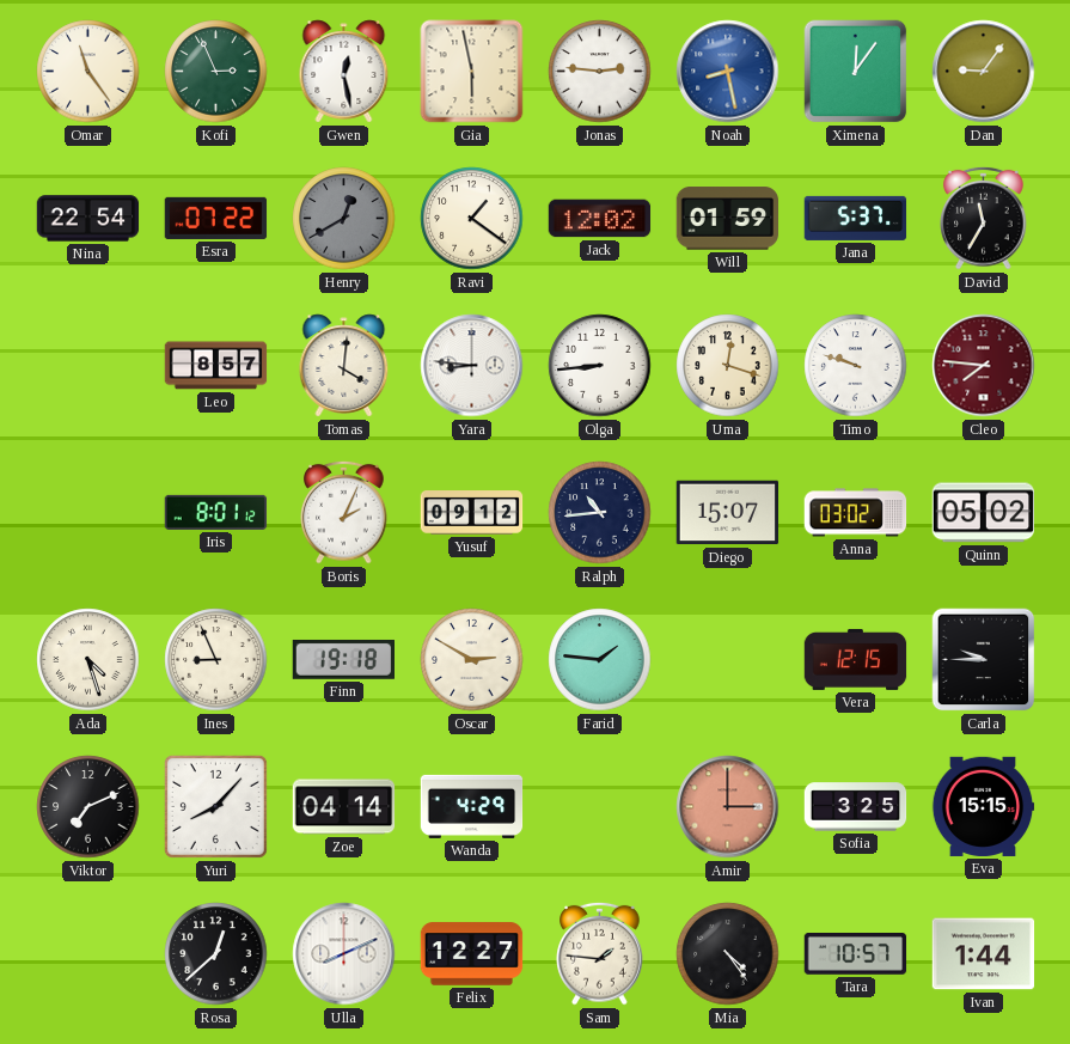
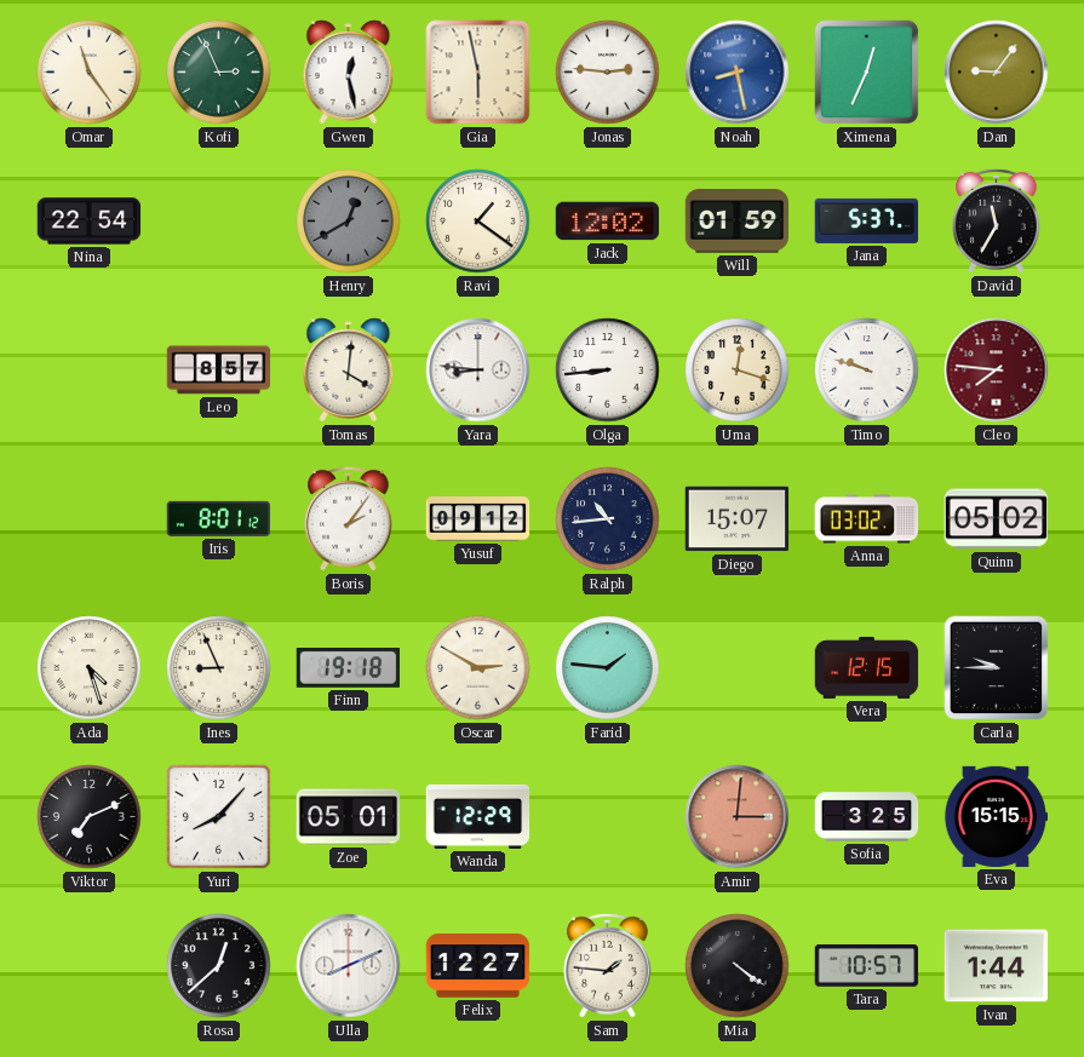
Ximena: 12:06 -> 12:34
Esra: 07:22 -> none
Boris: 2:04 -> 2:06
Zoe: 04:14 -> 05:01
Wanda: 4:29 -> 12:29
Amir: 3:00 -> 3:01
Mia: 4:24 -> 4:21
